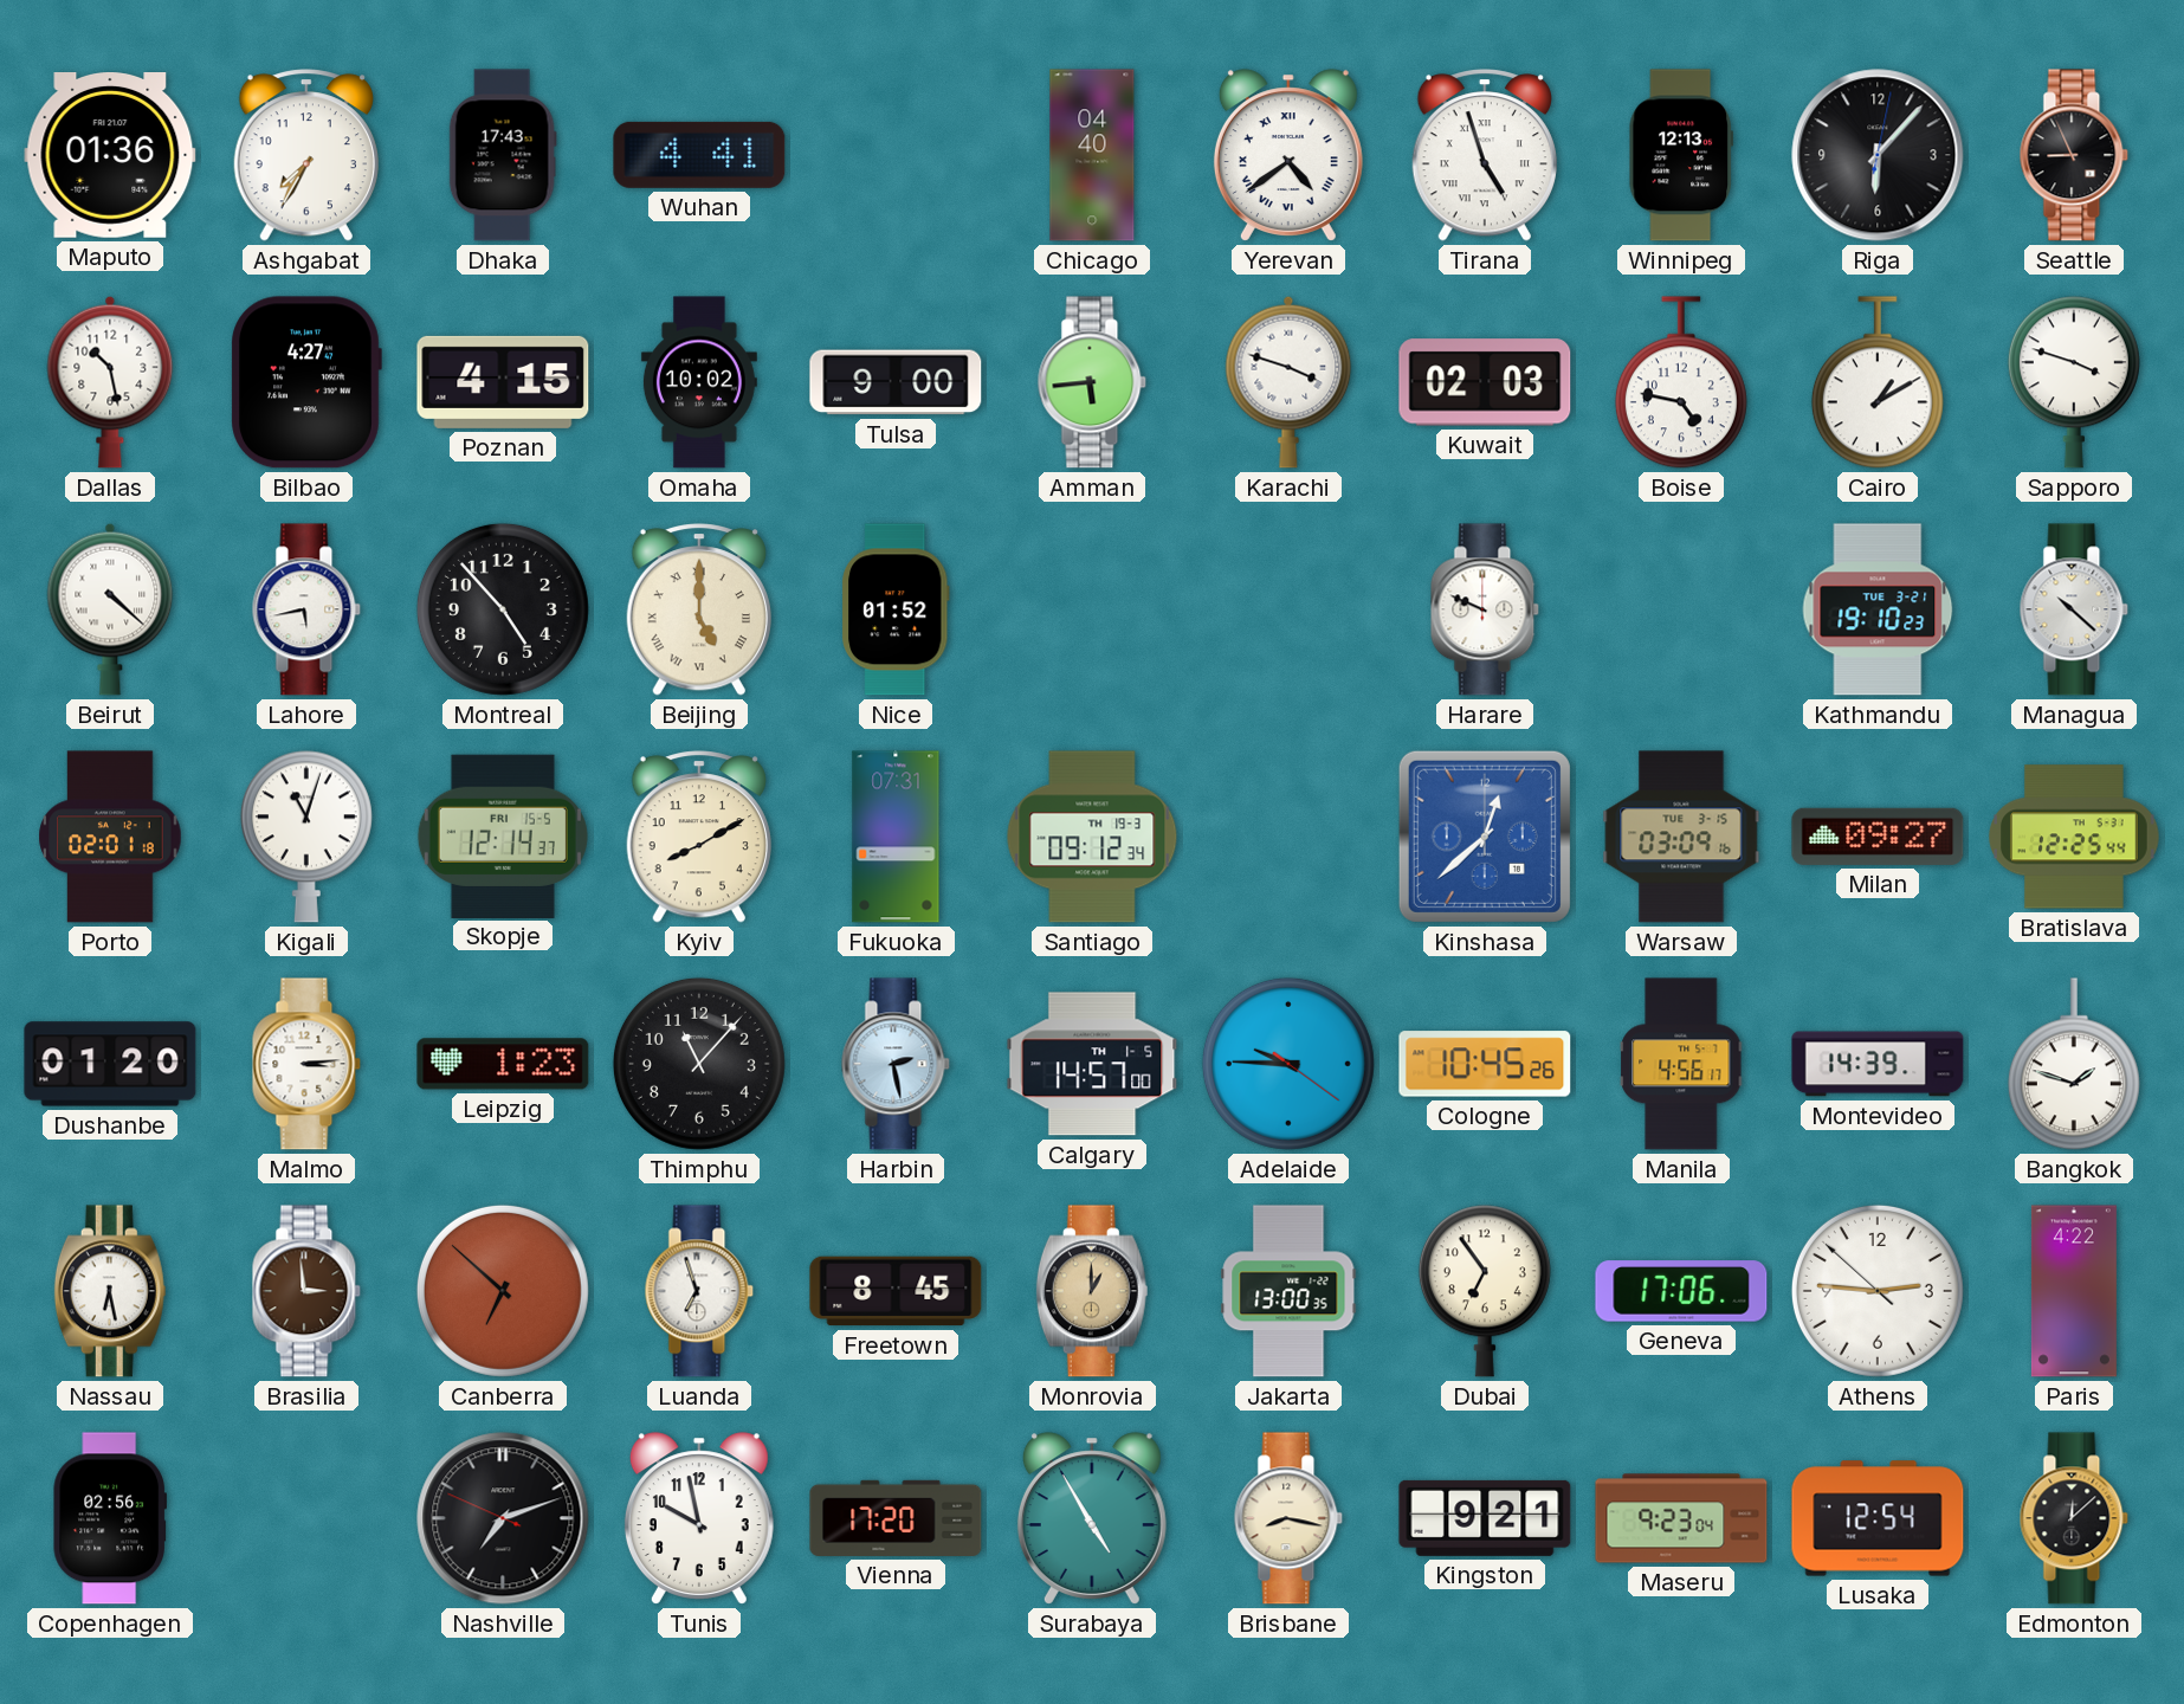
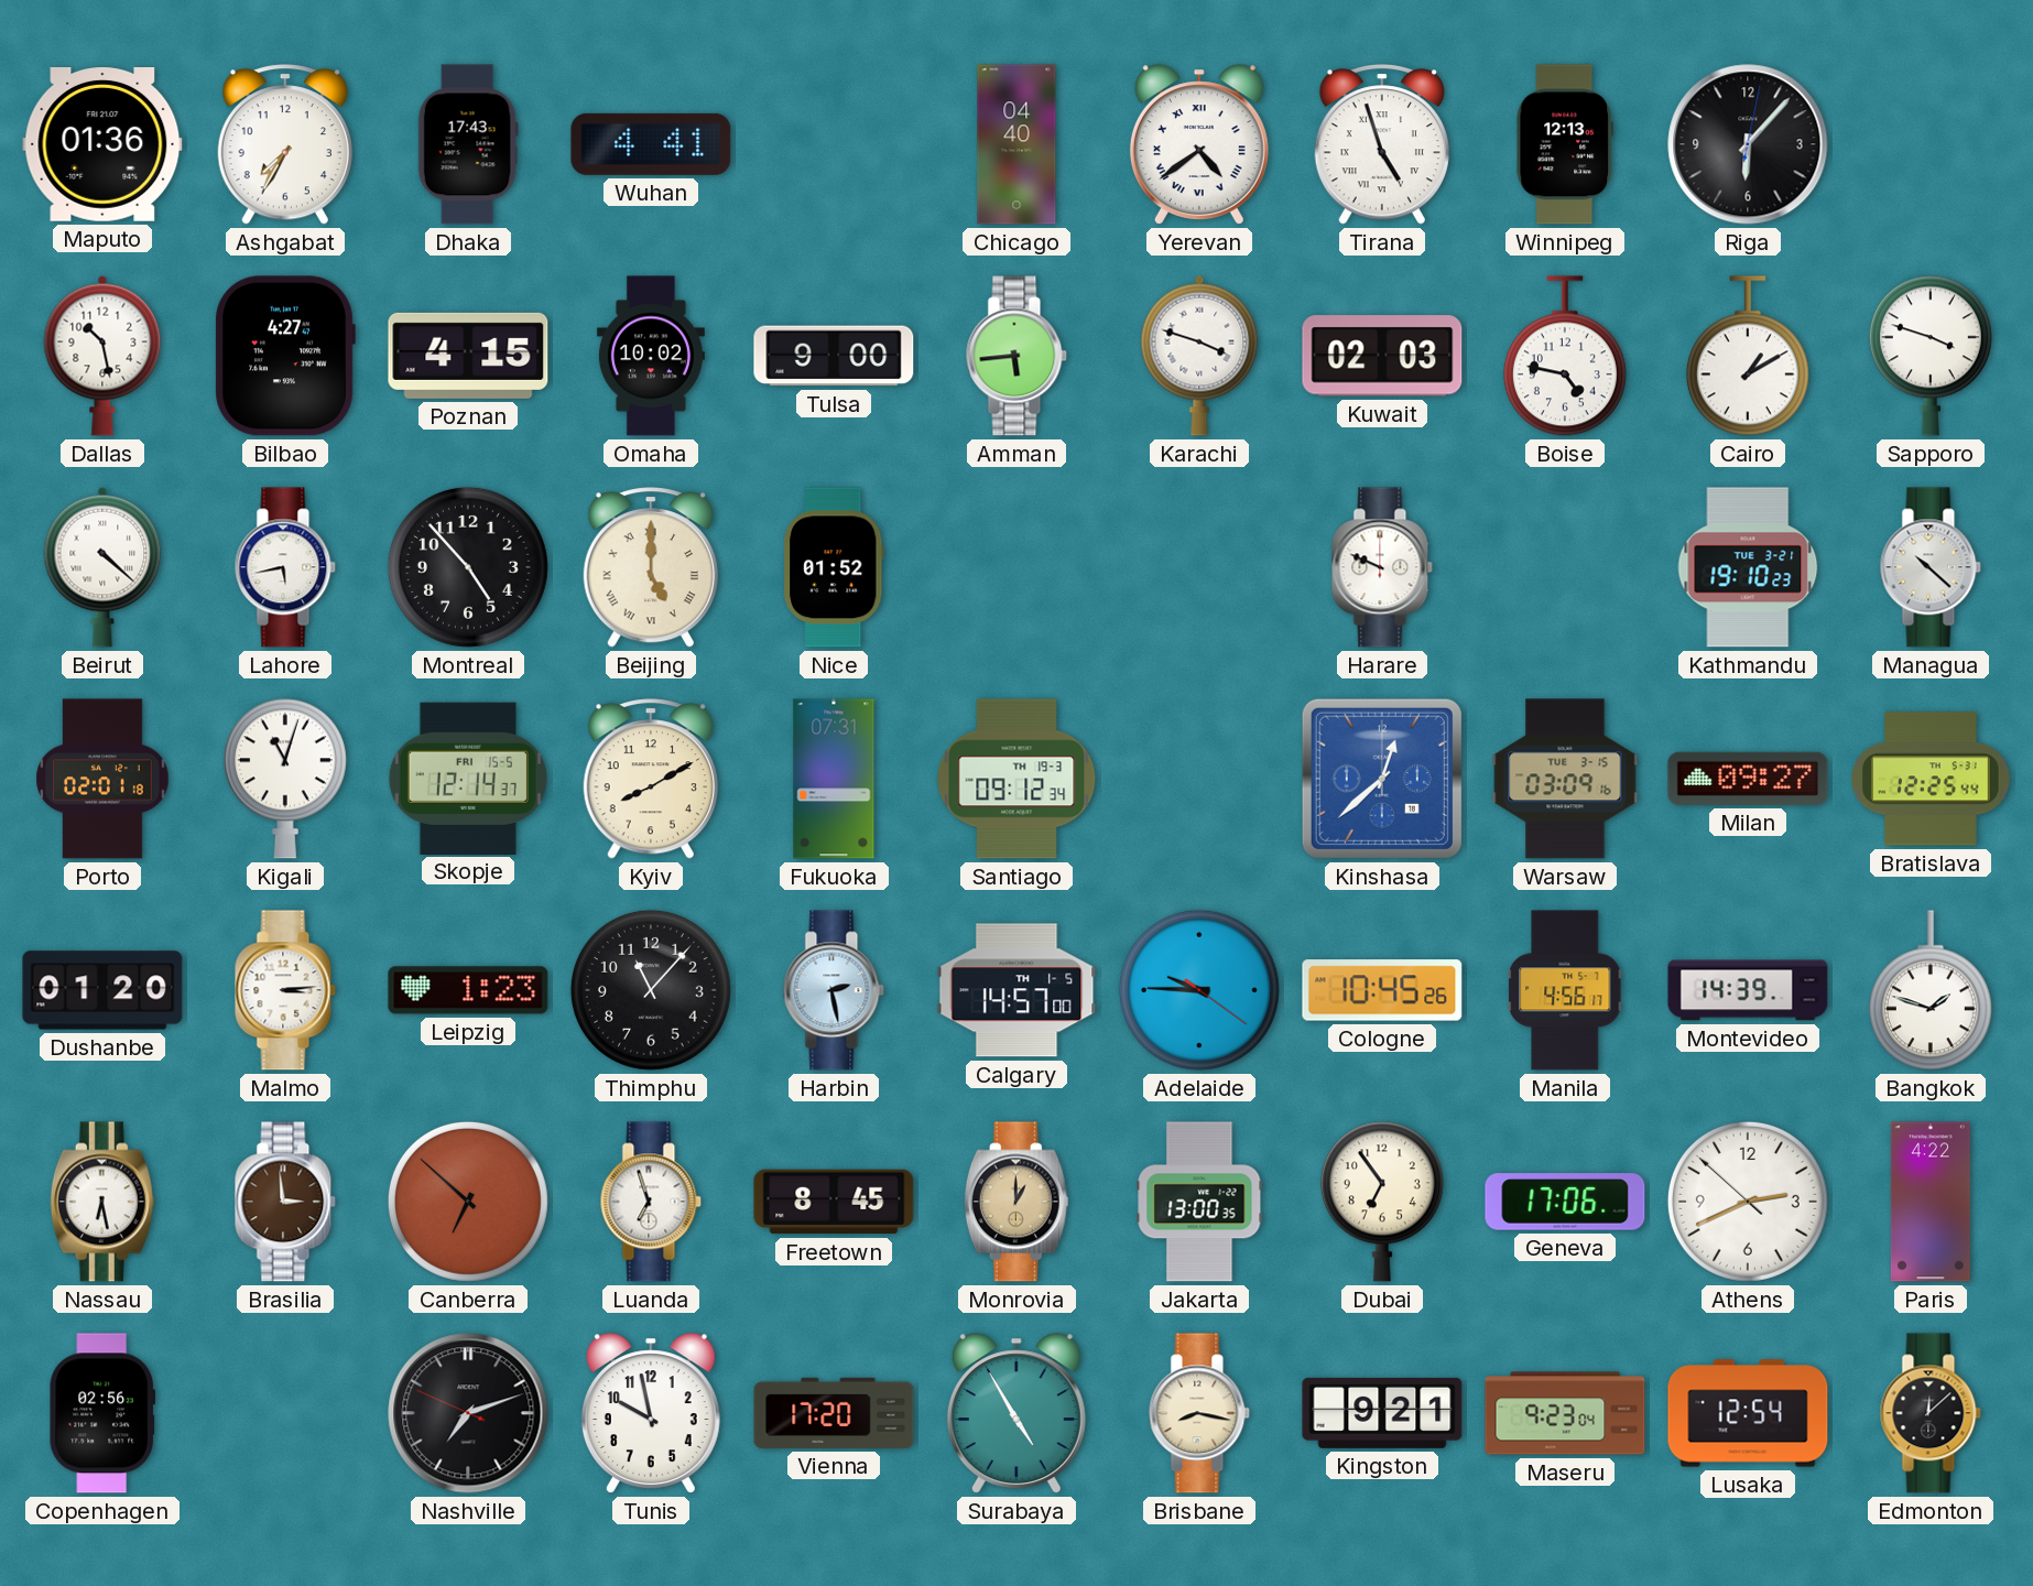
Seattle: 8:56 -> none
Athens: 2:45 -> 2:40
